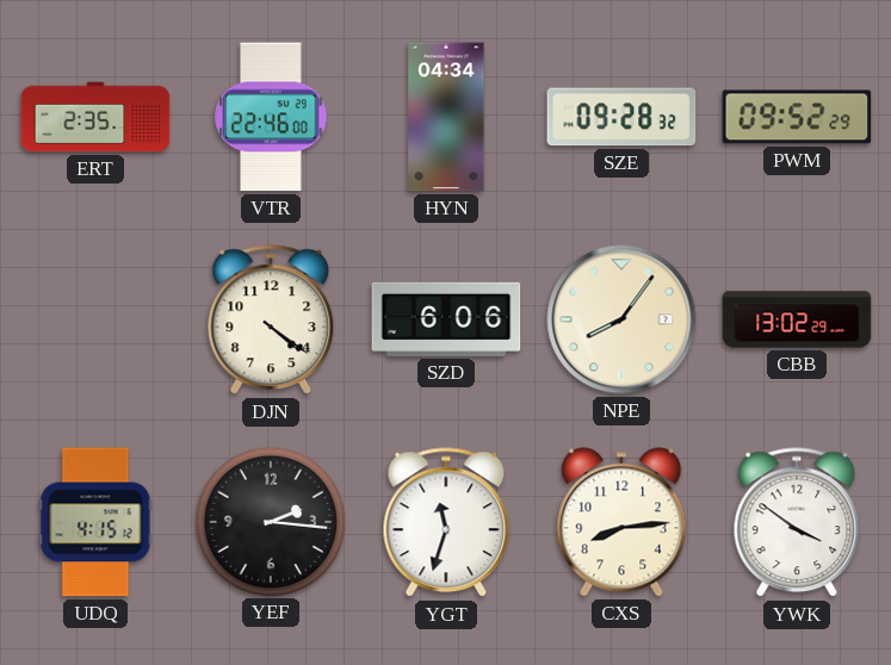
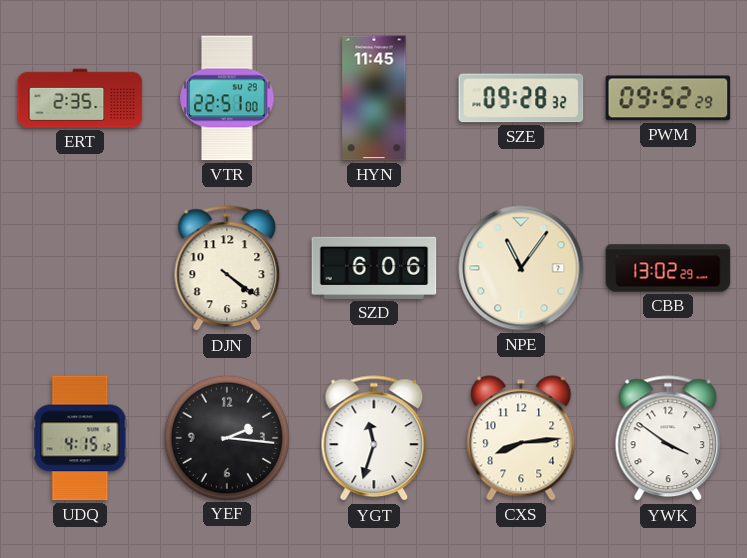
VTR: 22:46 -> 22:51
HYN: 04:34 -> 11:45
NPE: 8:06 -> 11:06
